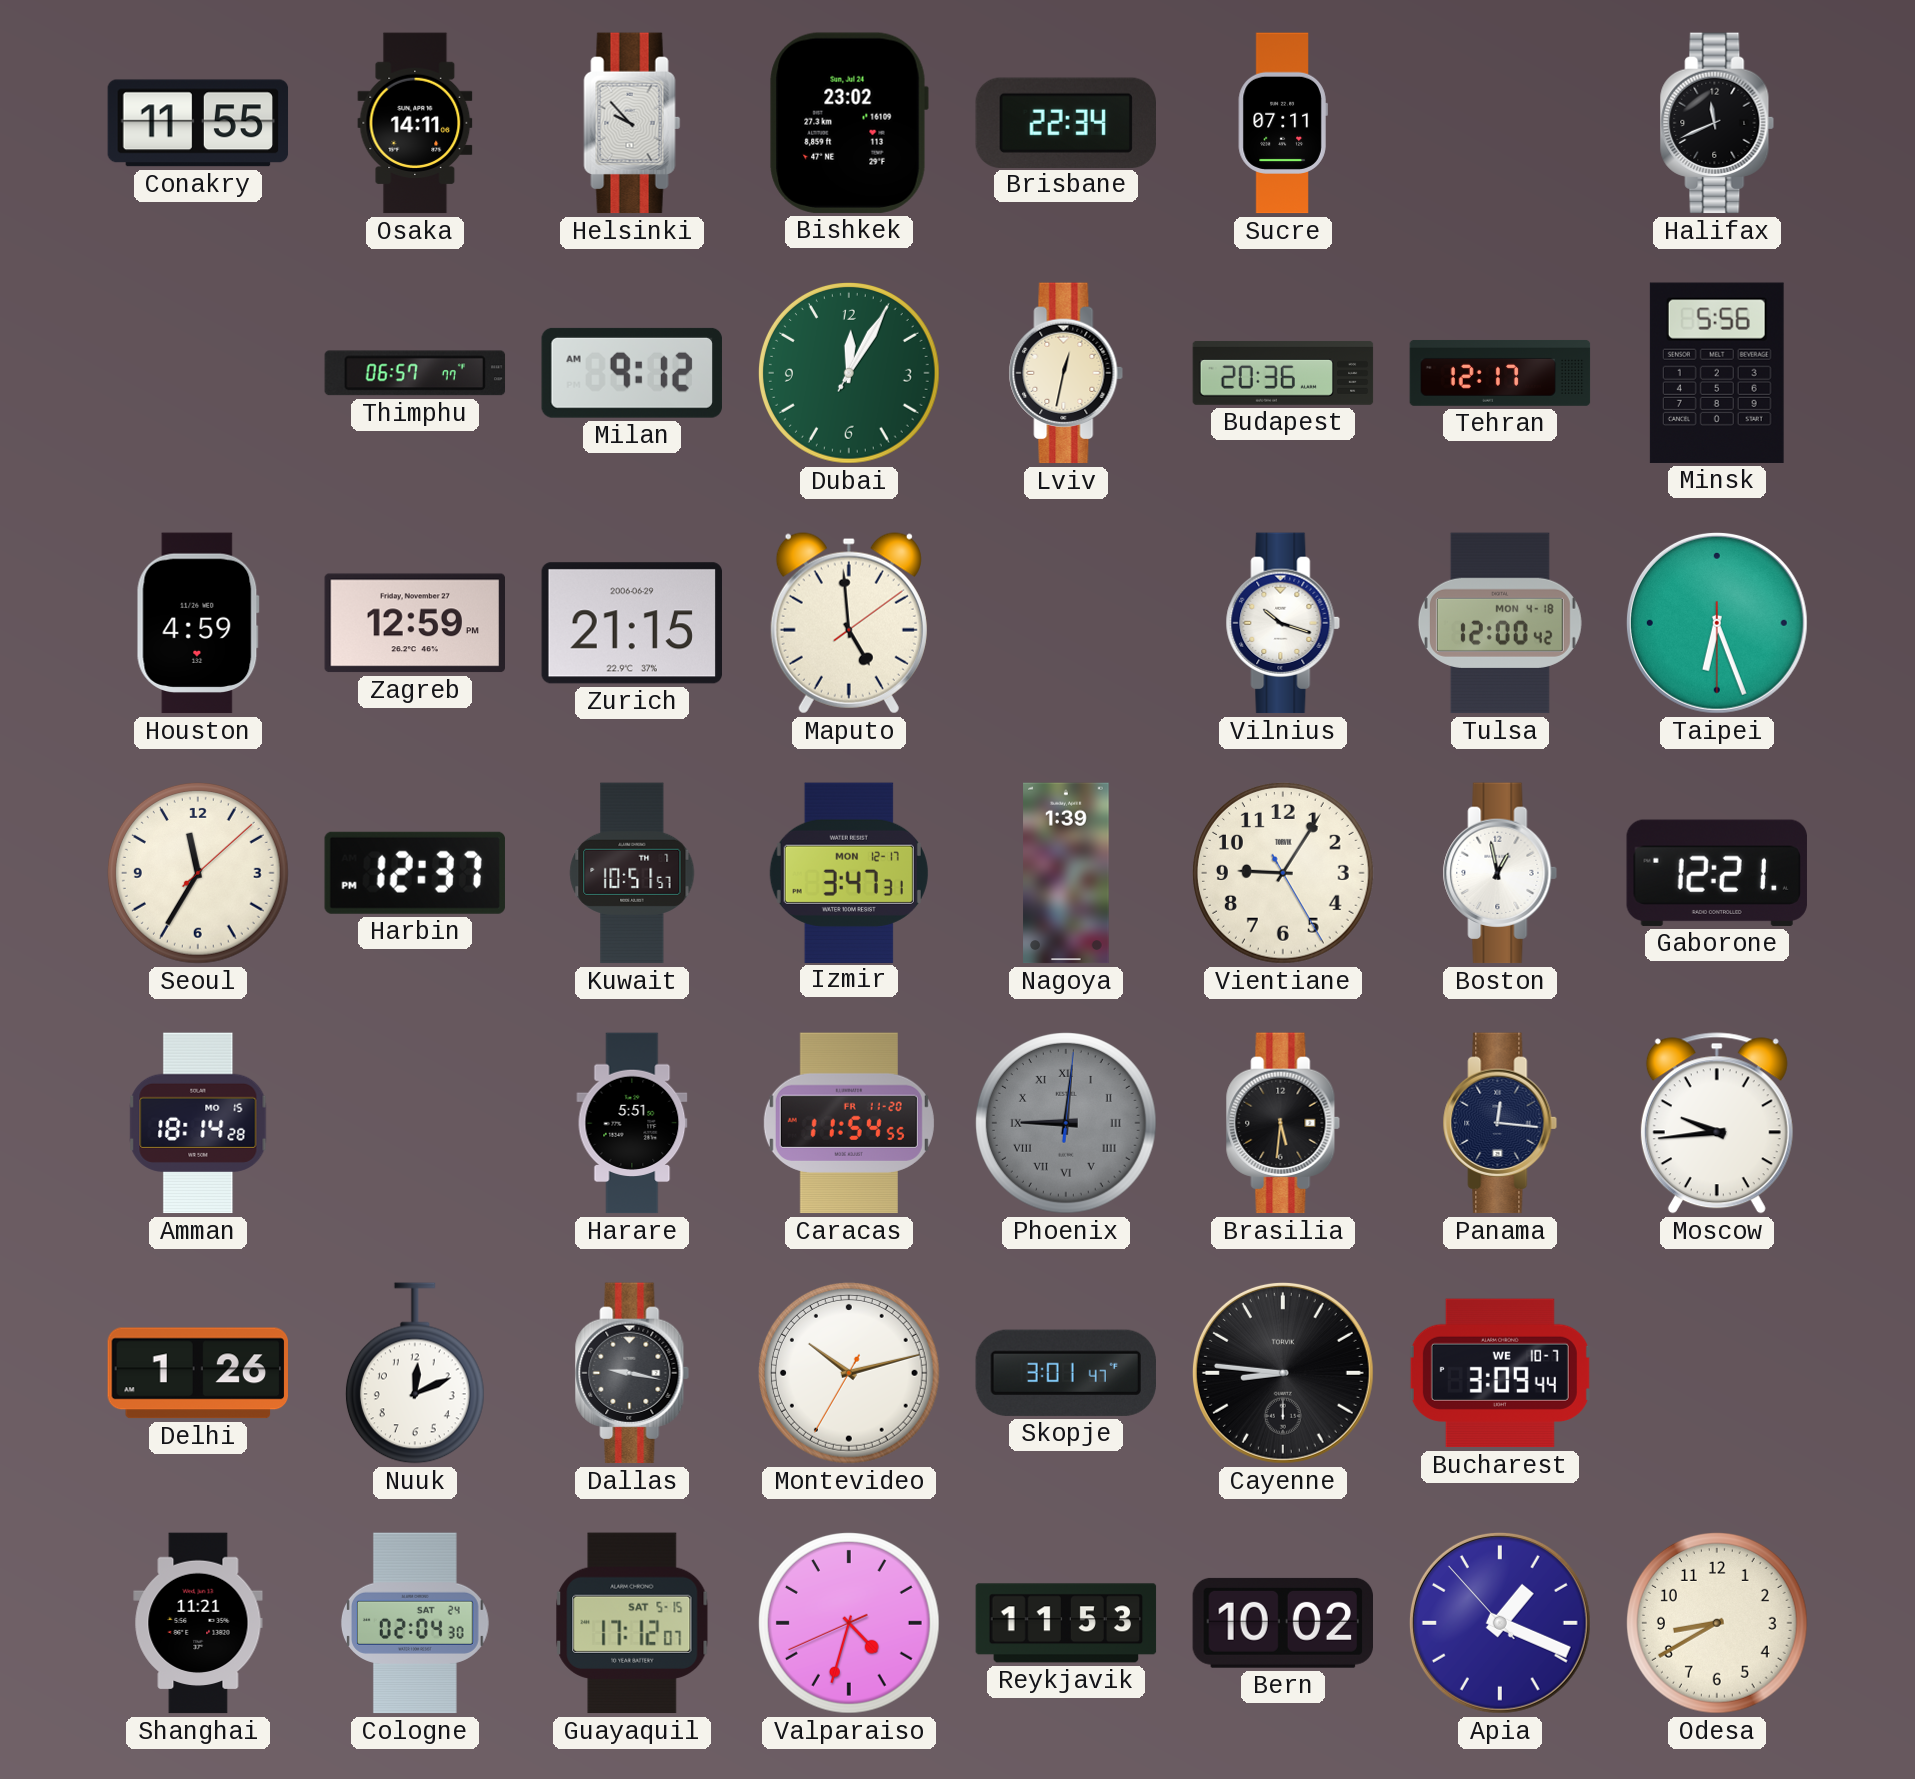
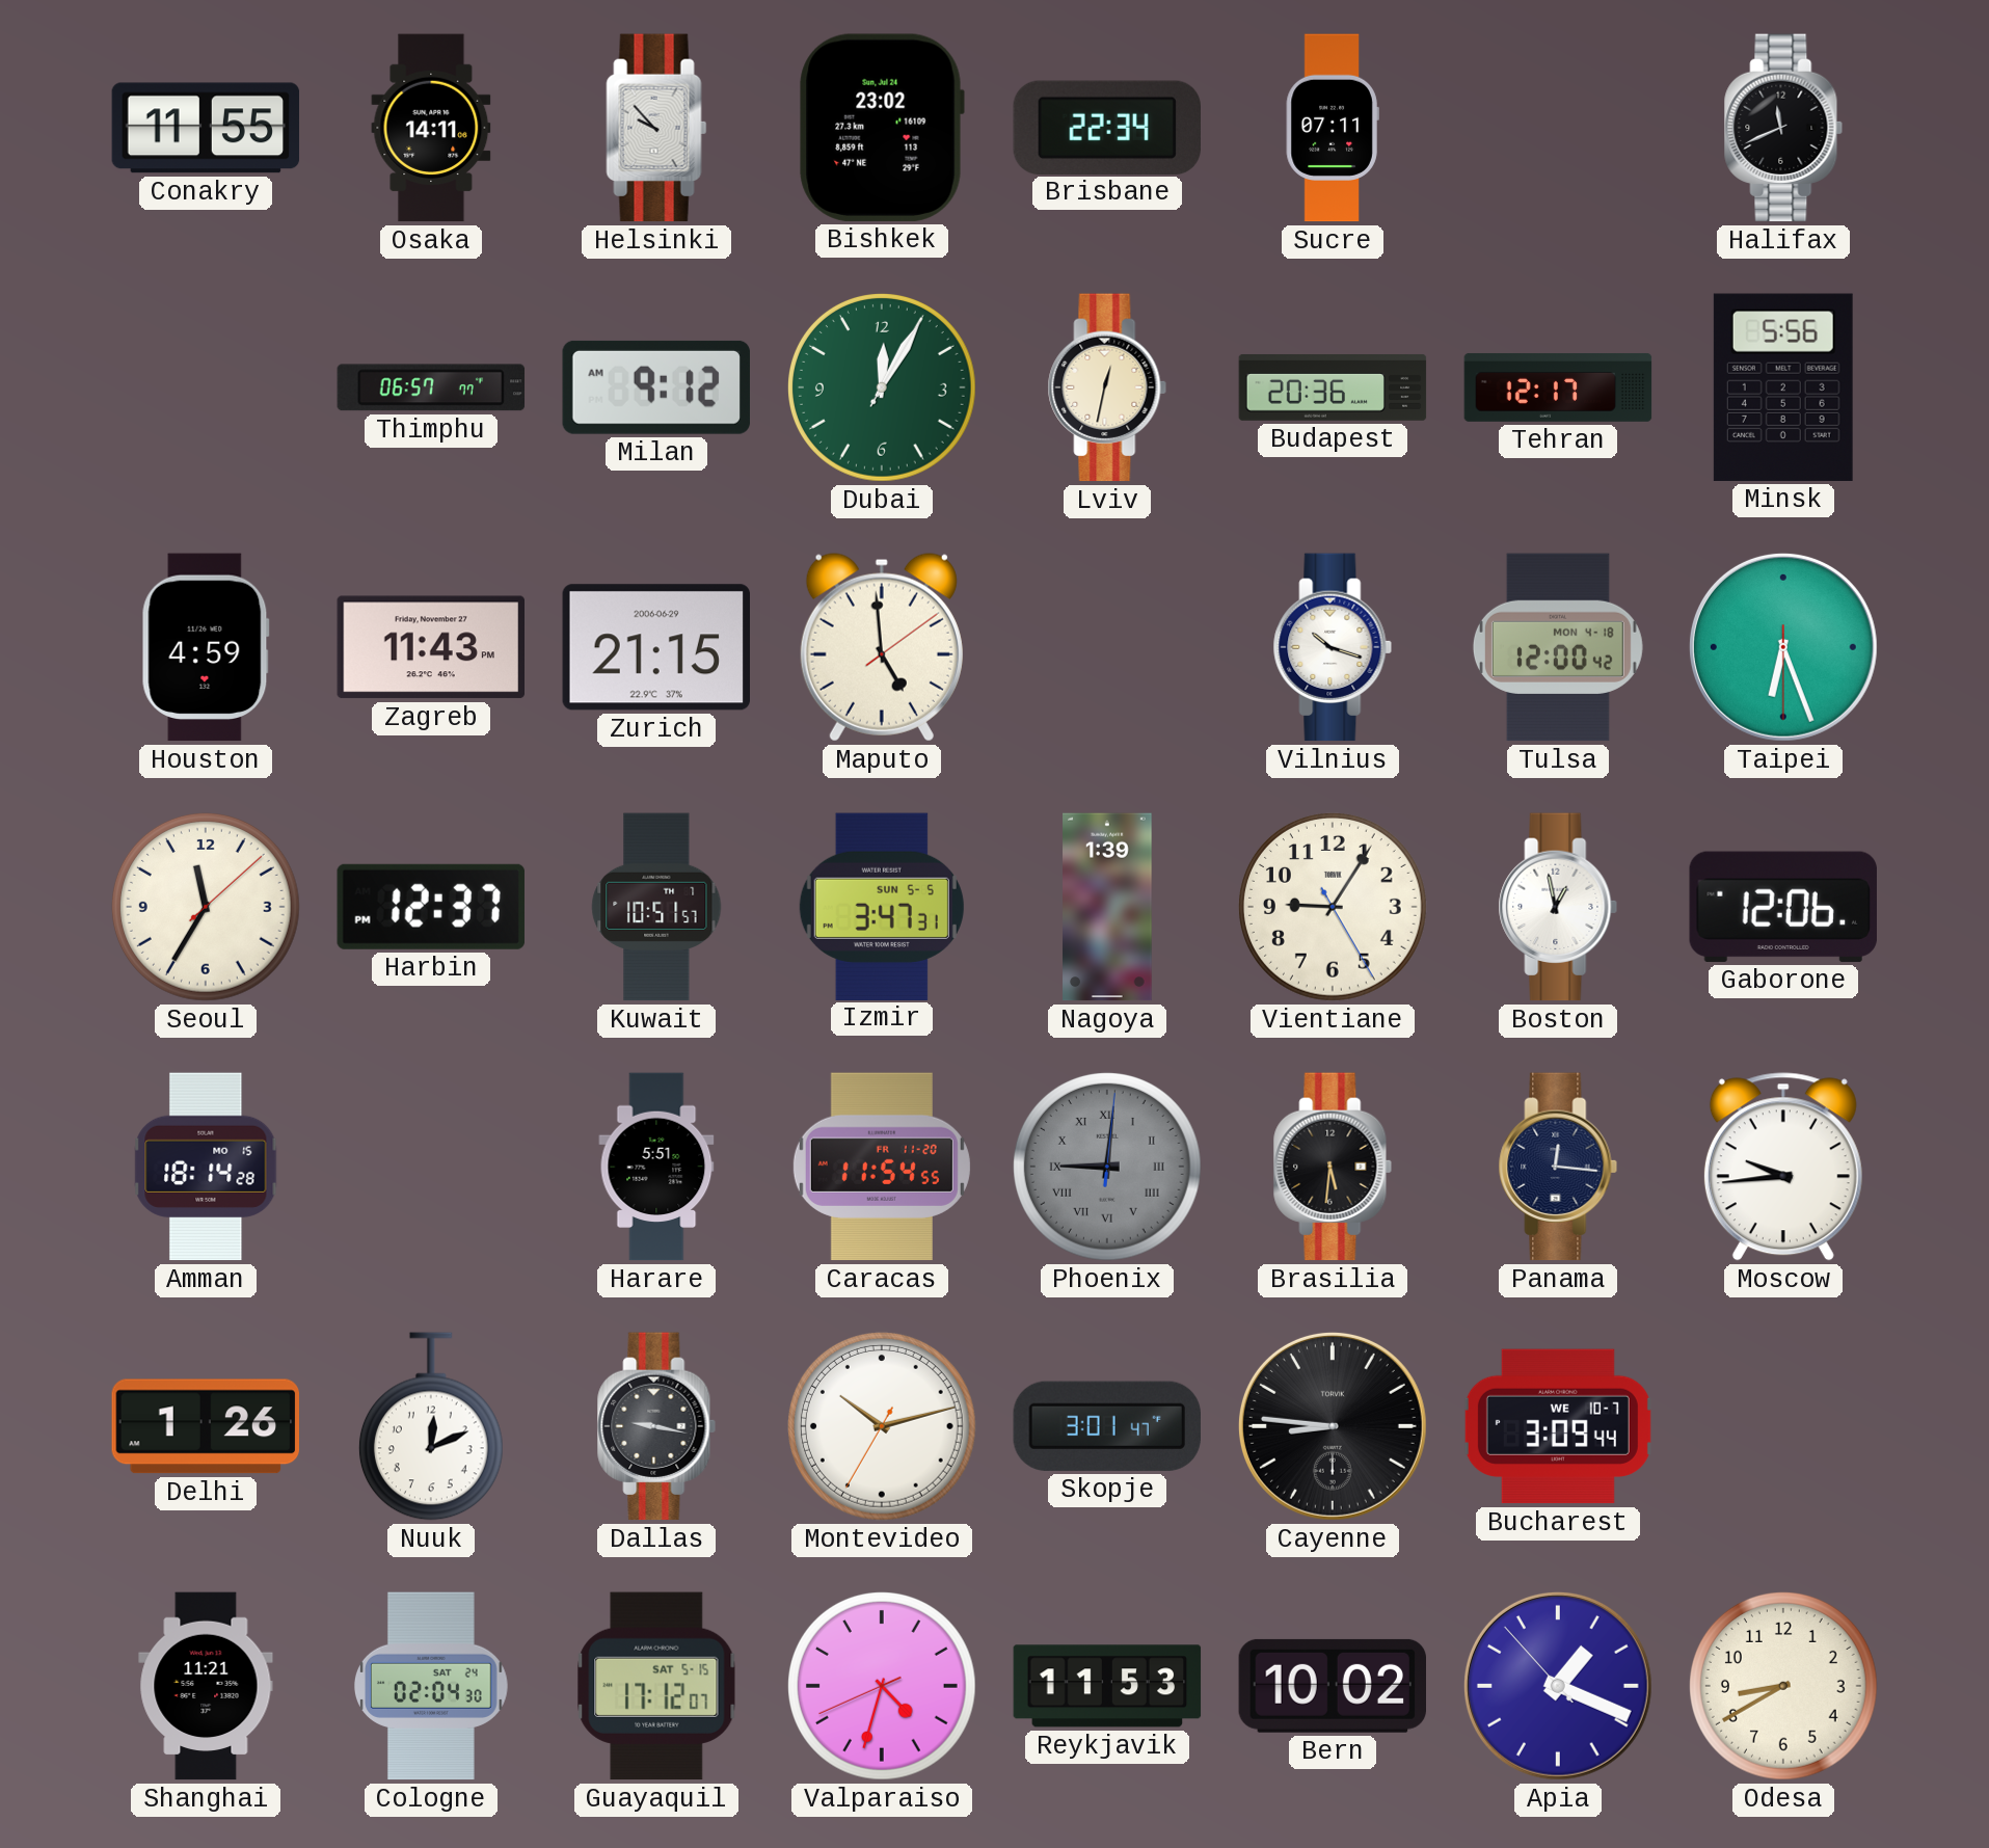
Zagreb: 12:59 -> 11:43
Izmir date: MON 12-17 -> SUN 5-5
Gaborone: 12:21 -> 12:06
